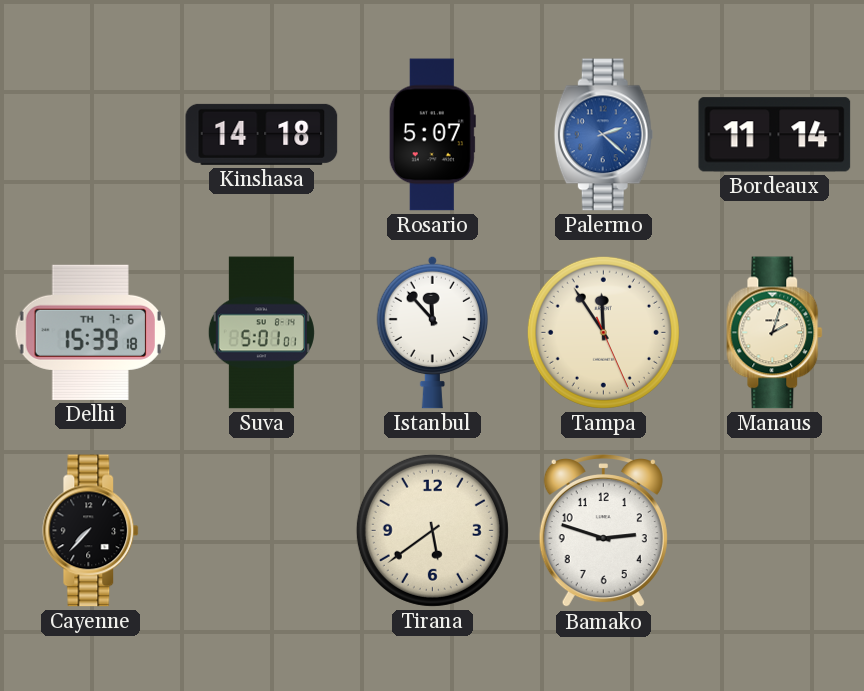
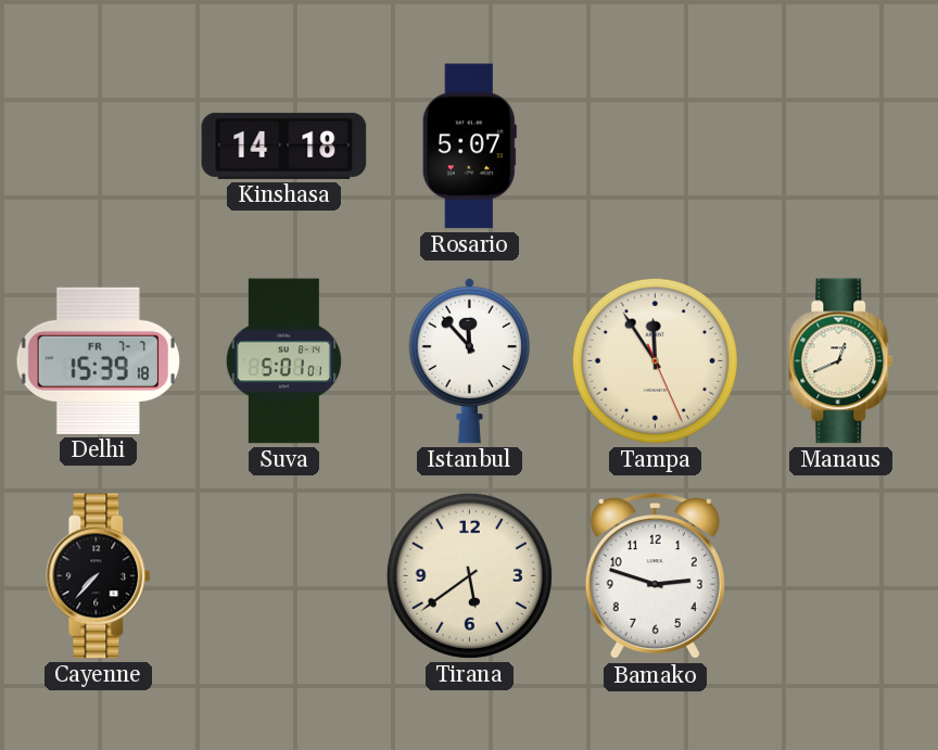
Palermo: 2:22 -> none
Bordeaux: 11:14 -> none
Delhi date: TH 7-6 -> FR 7-7
Manaus: 2:03 -> 12:41
